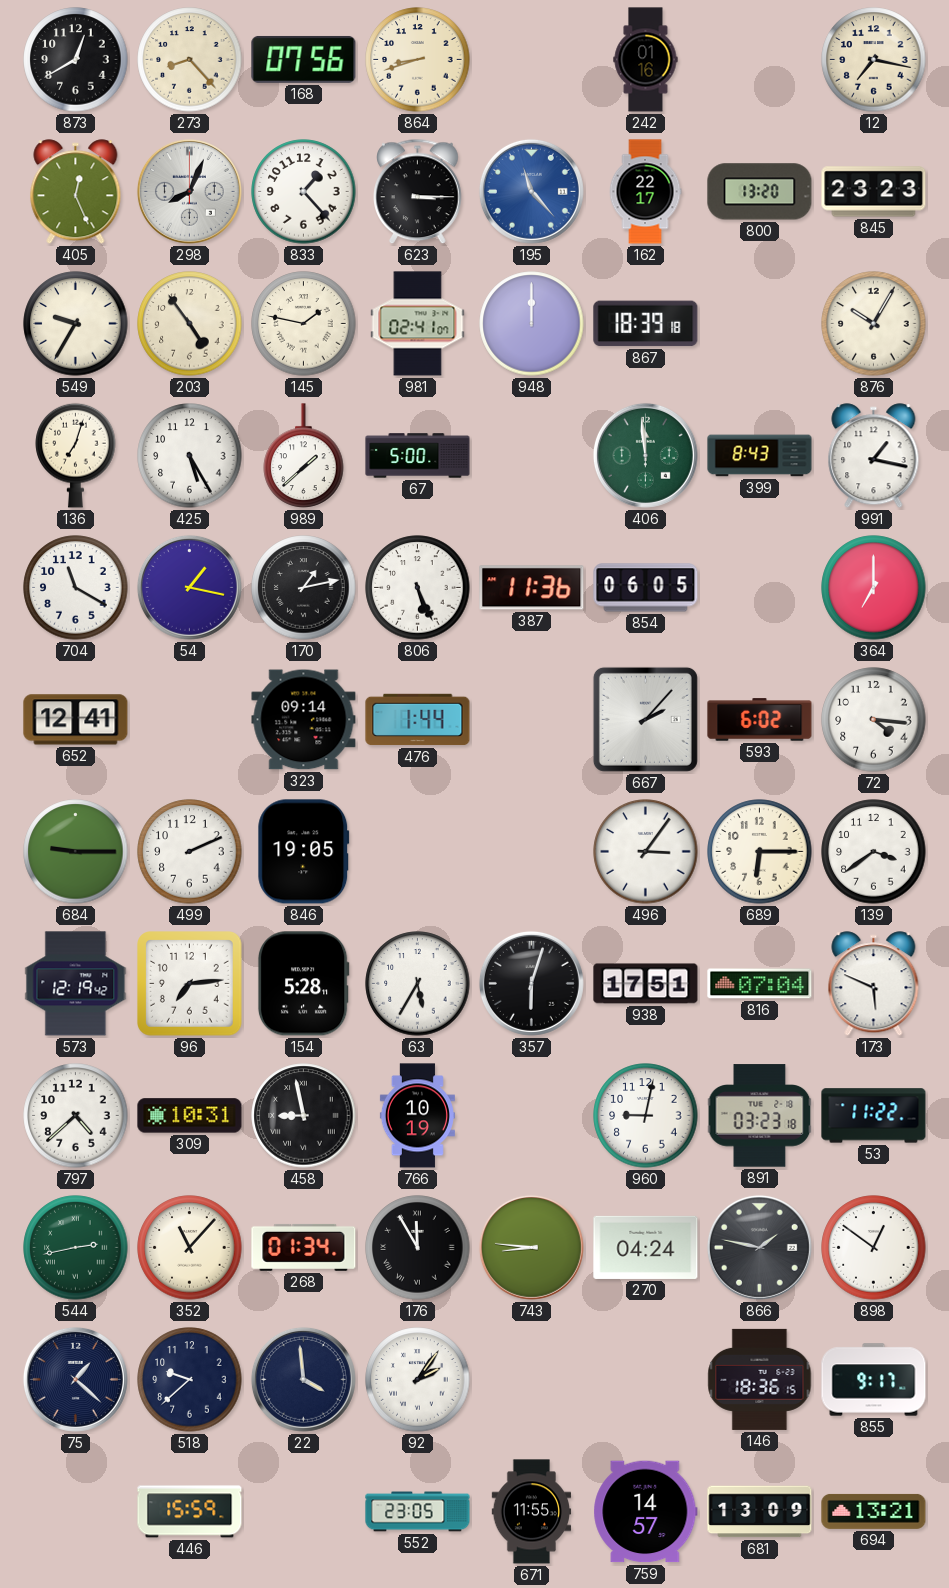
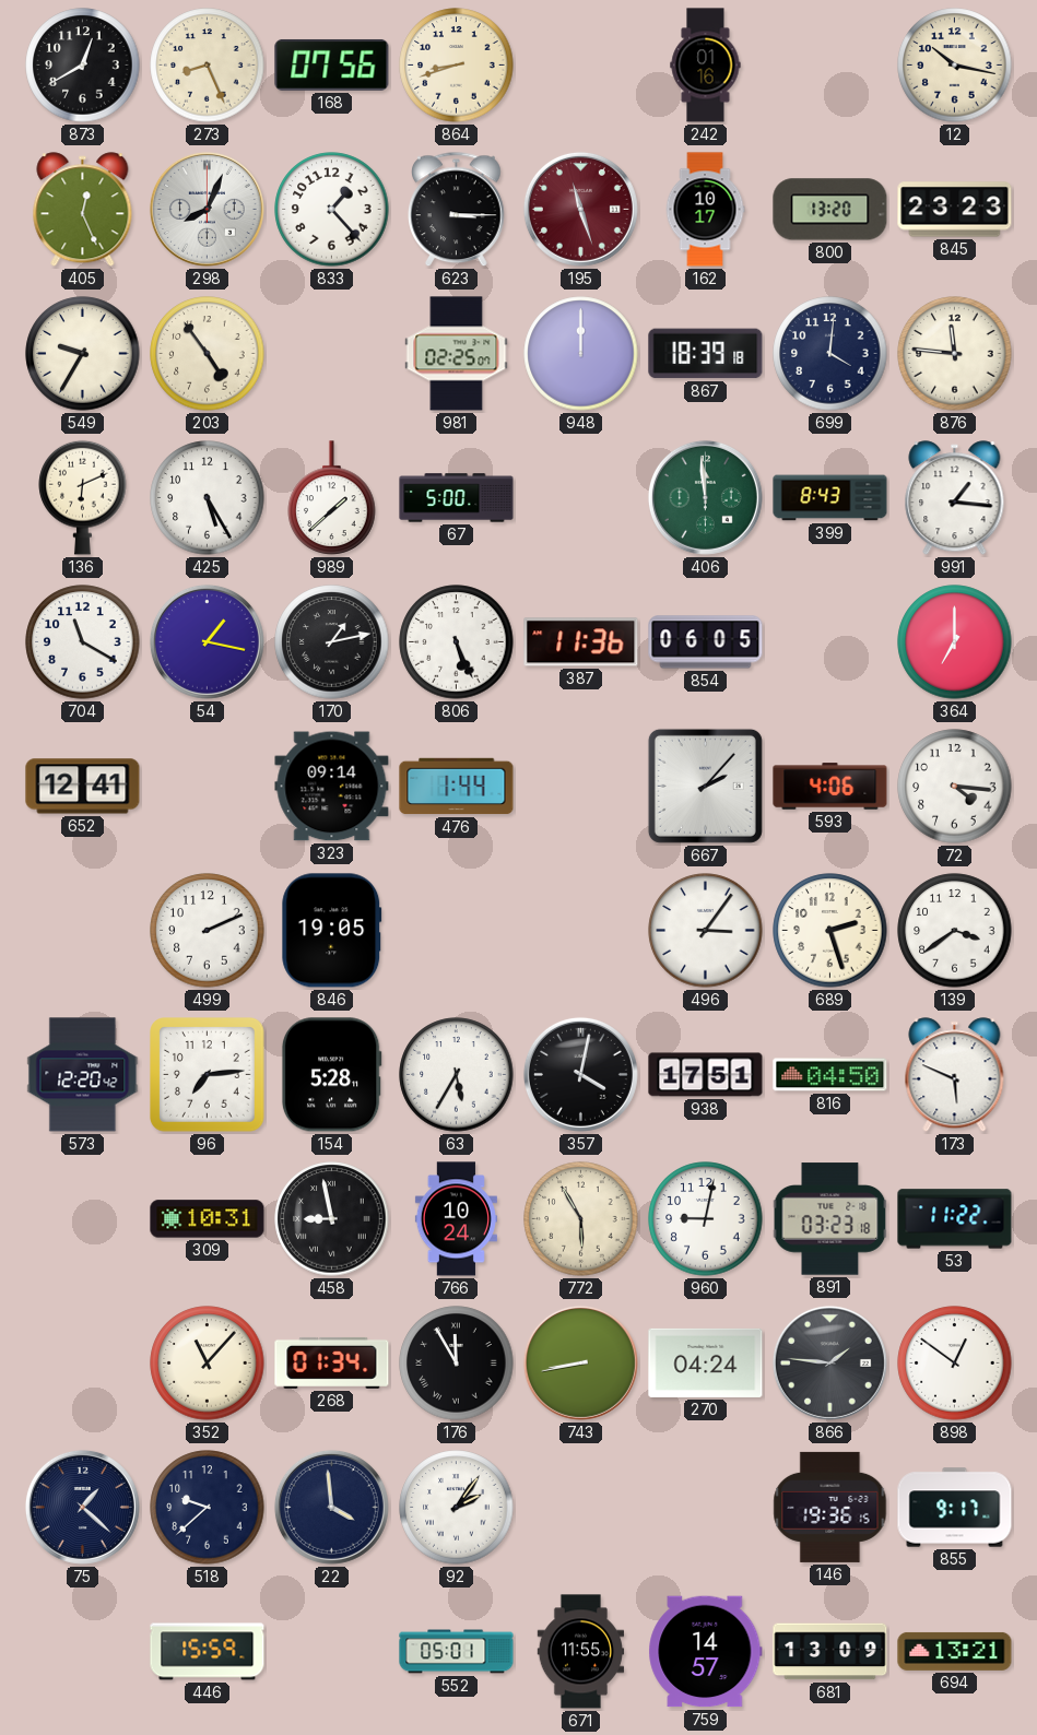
273: 8:23 -> 8:26
12: 7:17 -> 10:17
195: 11:23 -> 11:27
195 dial: blue -> burgundy
162: 22:17 -> 10:17
145: 1:47 -> none
981: 02:41 -> 02:25
699: none -> 4:01
876: 10:05 -> 11:46
136: 7:03 -> 6:11
991: 1:17 -> 1:16
593: 6:02 -> 4:06
684: 9:15 -> none
689: 6:15 -> 2:27
573: 12:19 -> 12:20
357: 6:03 -> 4:02
816: 07:04 -> 04:50
797: 4:38 -> none
766: 10:19 -> 10:24
772: none -> 5:55
544: 2:43 -> none
743: 8:46 -> 8:43
866: 1:47 -> 1:46
146: 18:36 -> 19:36
552: 23:05 -> 05:01
